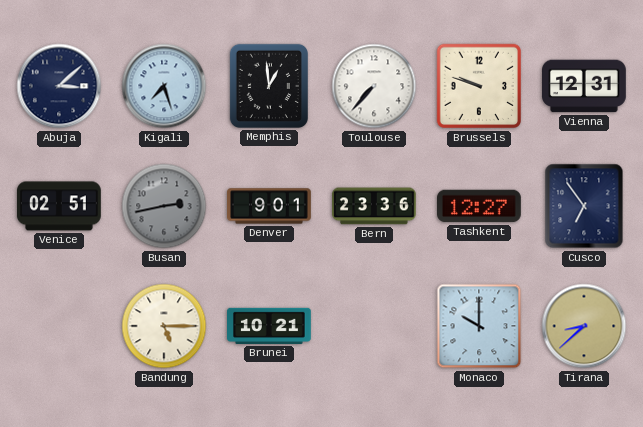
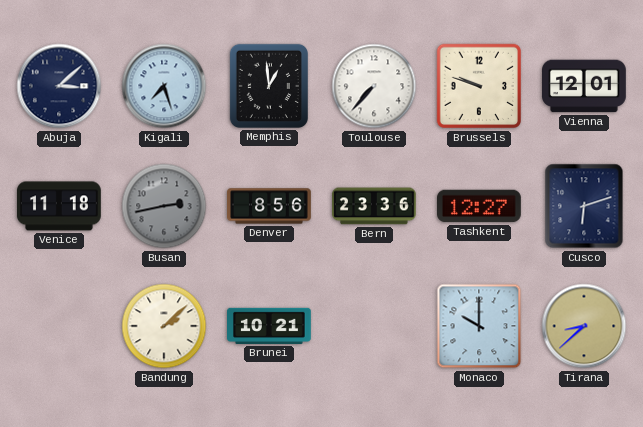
Vienna: 12:31 -> 12:01
Venice: 02:51 -> 11:18
Denver: 9:01 -> 8:56
Cusco: 6:54 -> 6:12
Bandung: 5:15 -> 2:08
